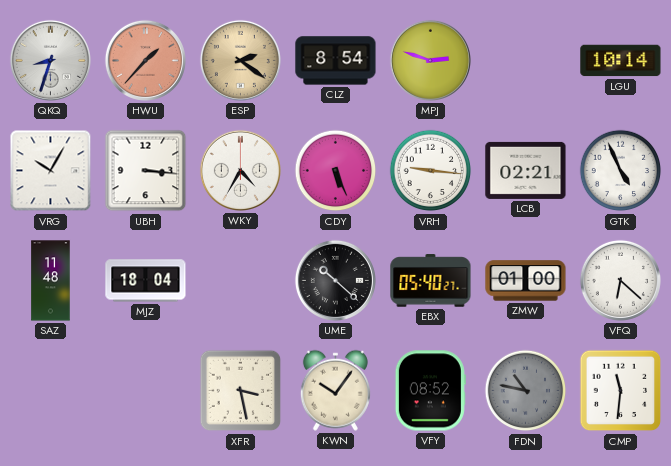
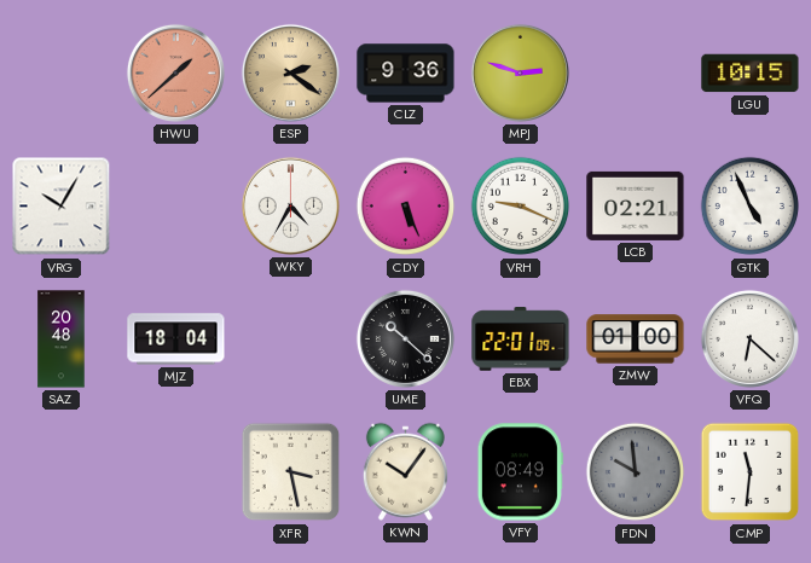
QKQ: 8:33 -> none
HWU: 1:37 -> 1:38
CLZ: 8:54 -> 9:36
LGU: 10:14 -> 10:15
UBH: 3:16 -> none
VRH: 9:16 -> 9:19
SAZ: 11:48 -> 20:48
EBX: 05:40 -> 22:01
VFY: 08:52 -> 08:49
FDN: 10:47 -> 9:59
